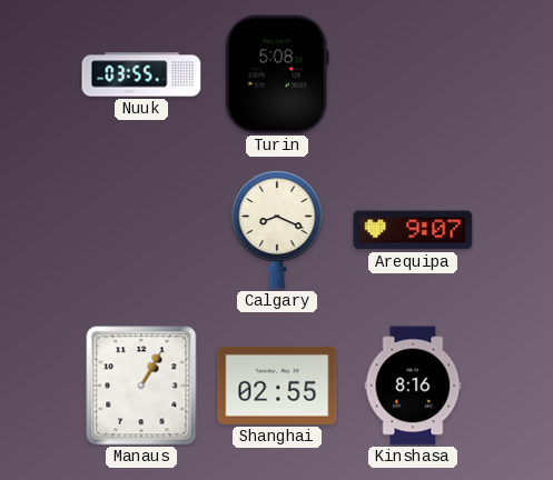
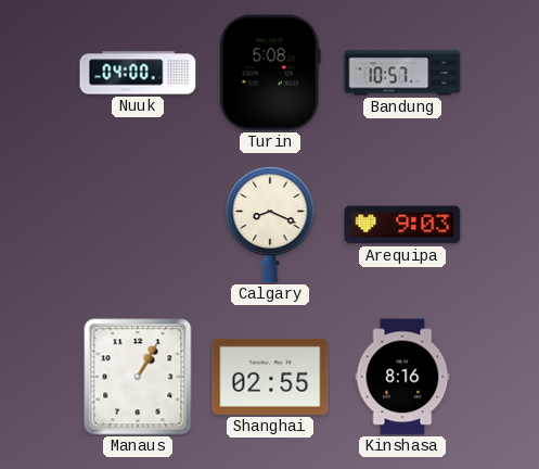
Nuuk: 03:55 -> 04:00
Bandung: none -> 10:57
Arequipa: 9:07 -> 9:03
